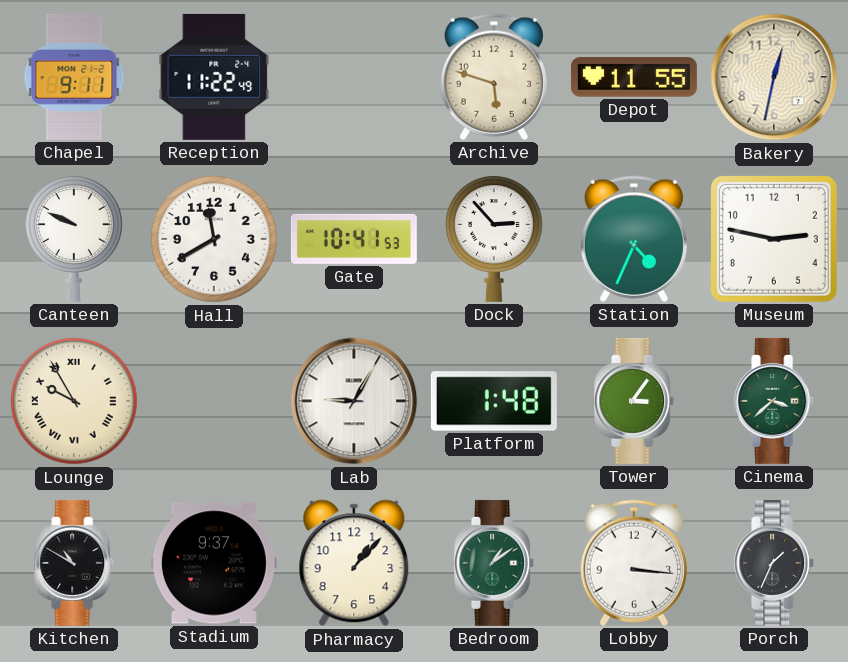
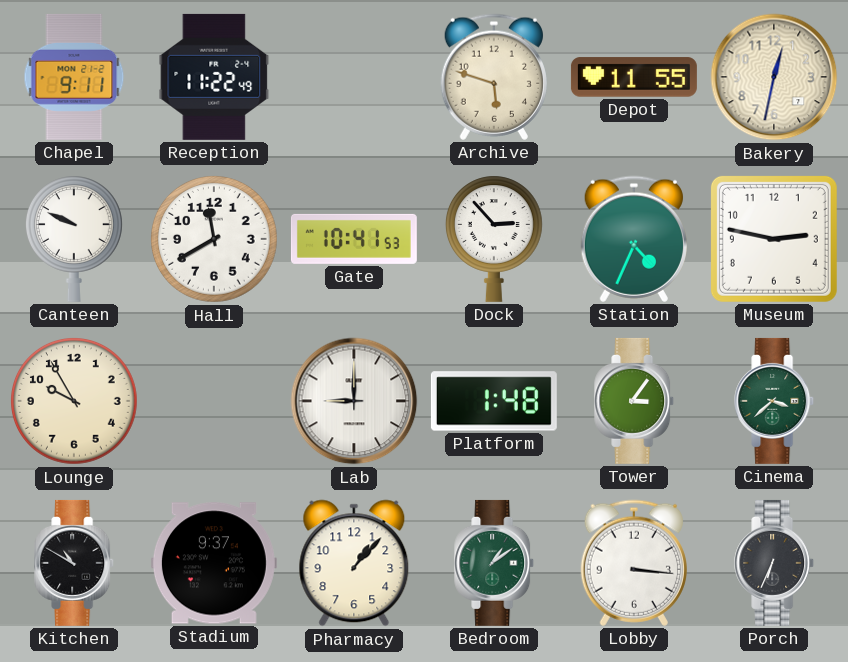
Lounge numerals: Roman -> Arabic
Lab: 9:05 -> 9:00
Porch: 1:34 -> 6:34
